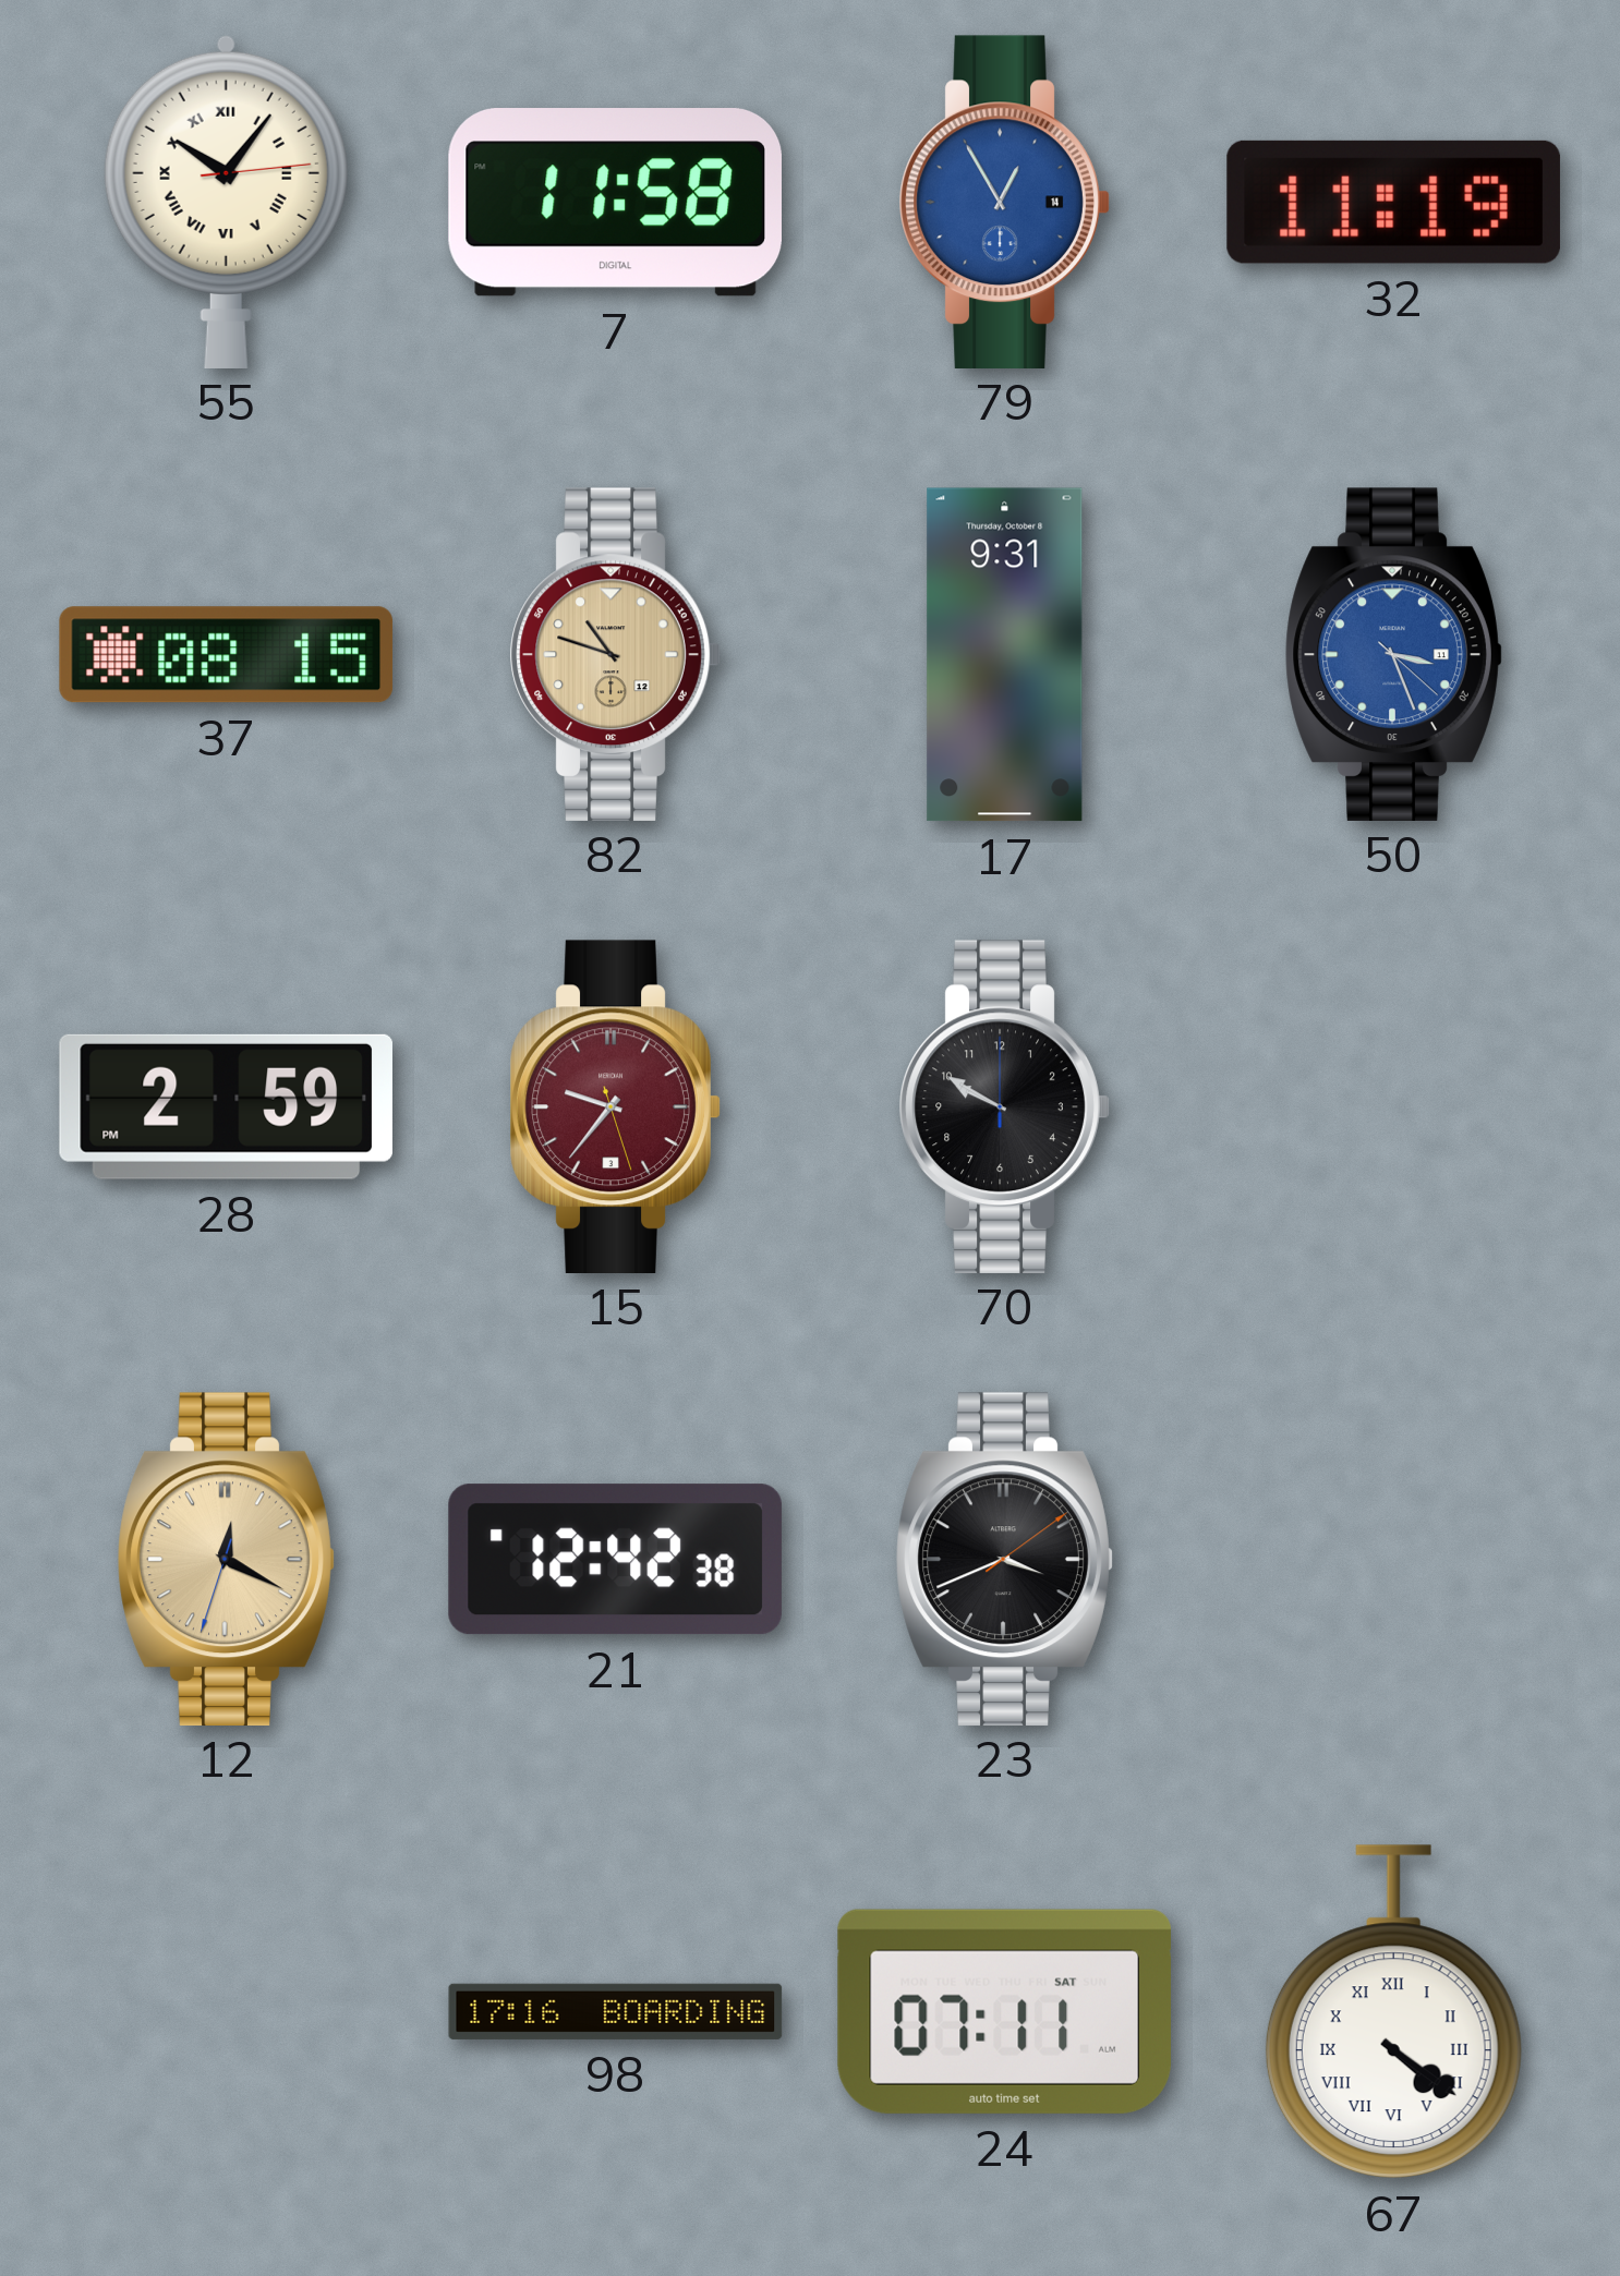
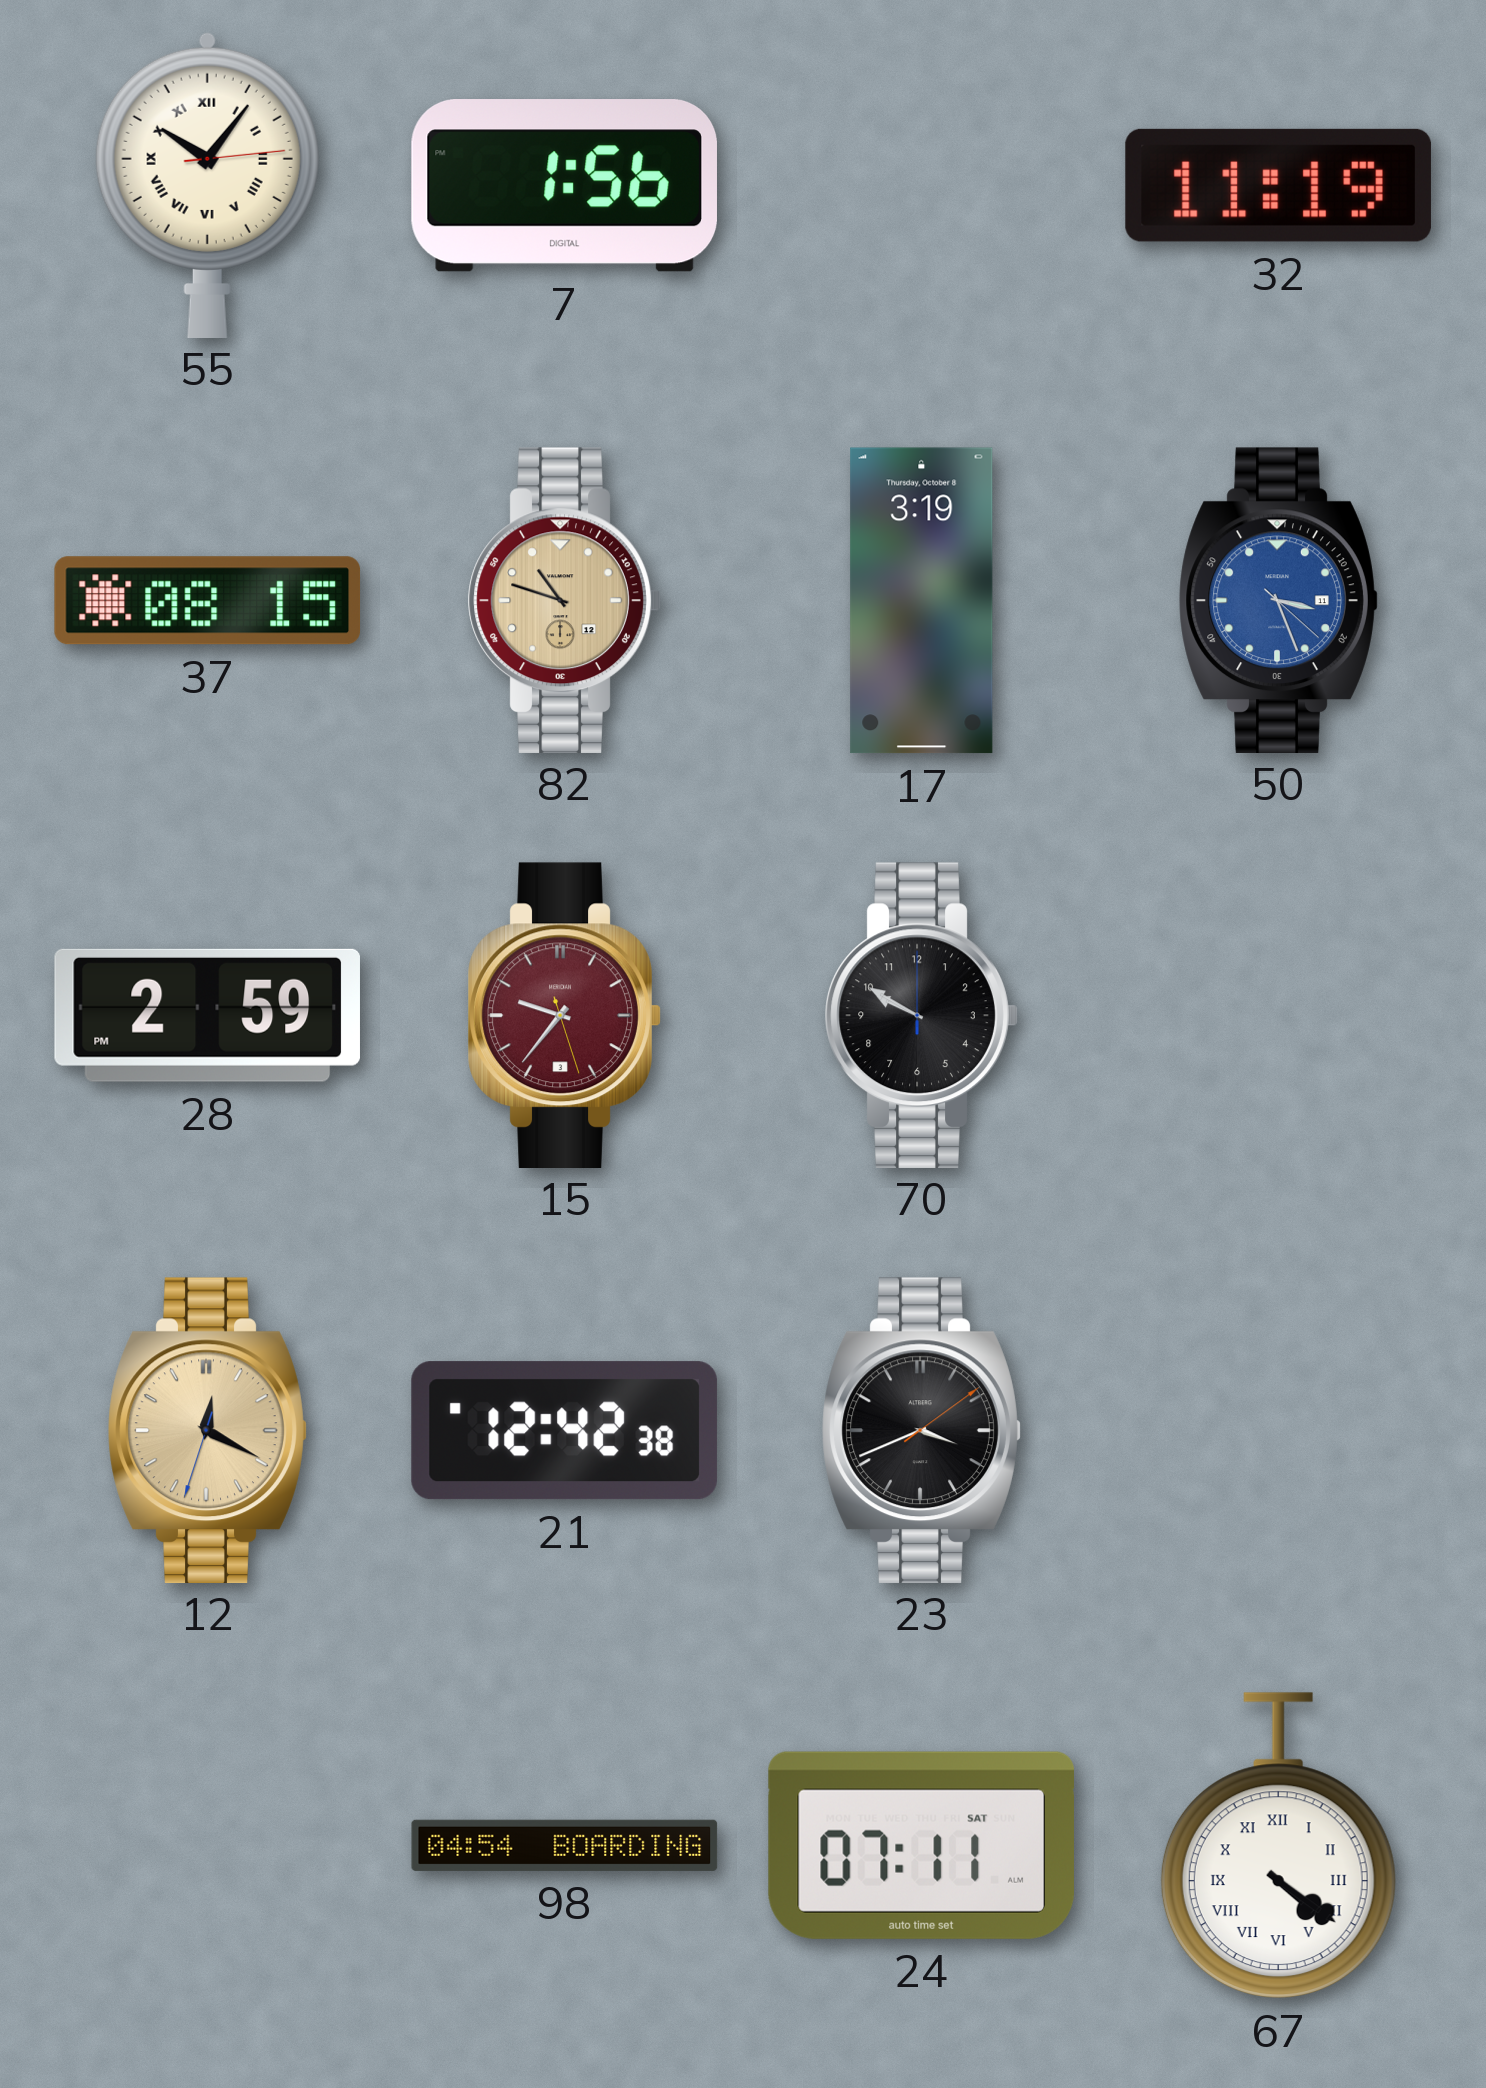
7: 11:58 -> 1:56
79: 12:55 -> none
17: 9:31 -> 3:19
98: 17:16 -> 04:54
